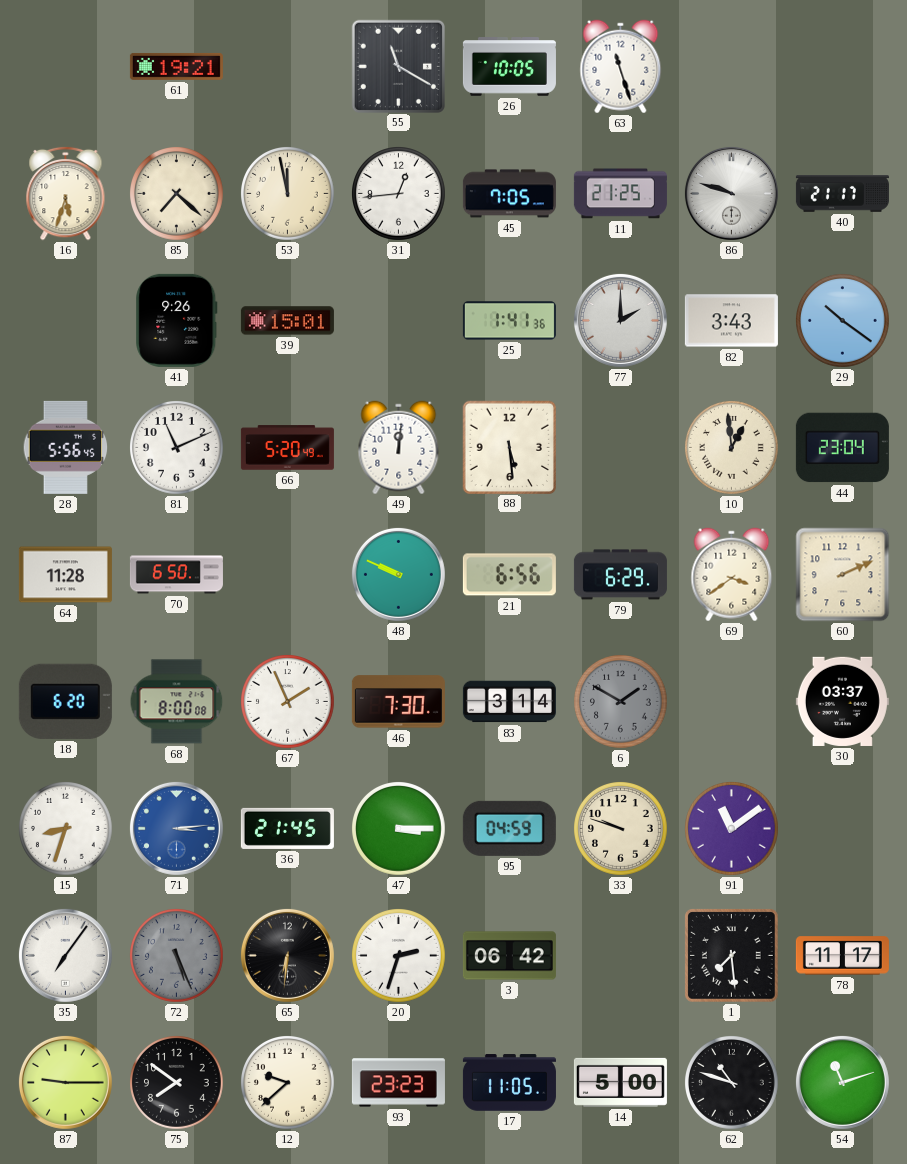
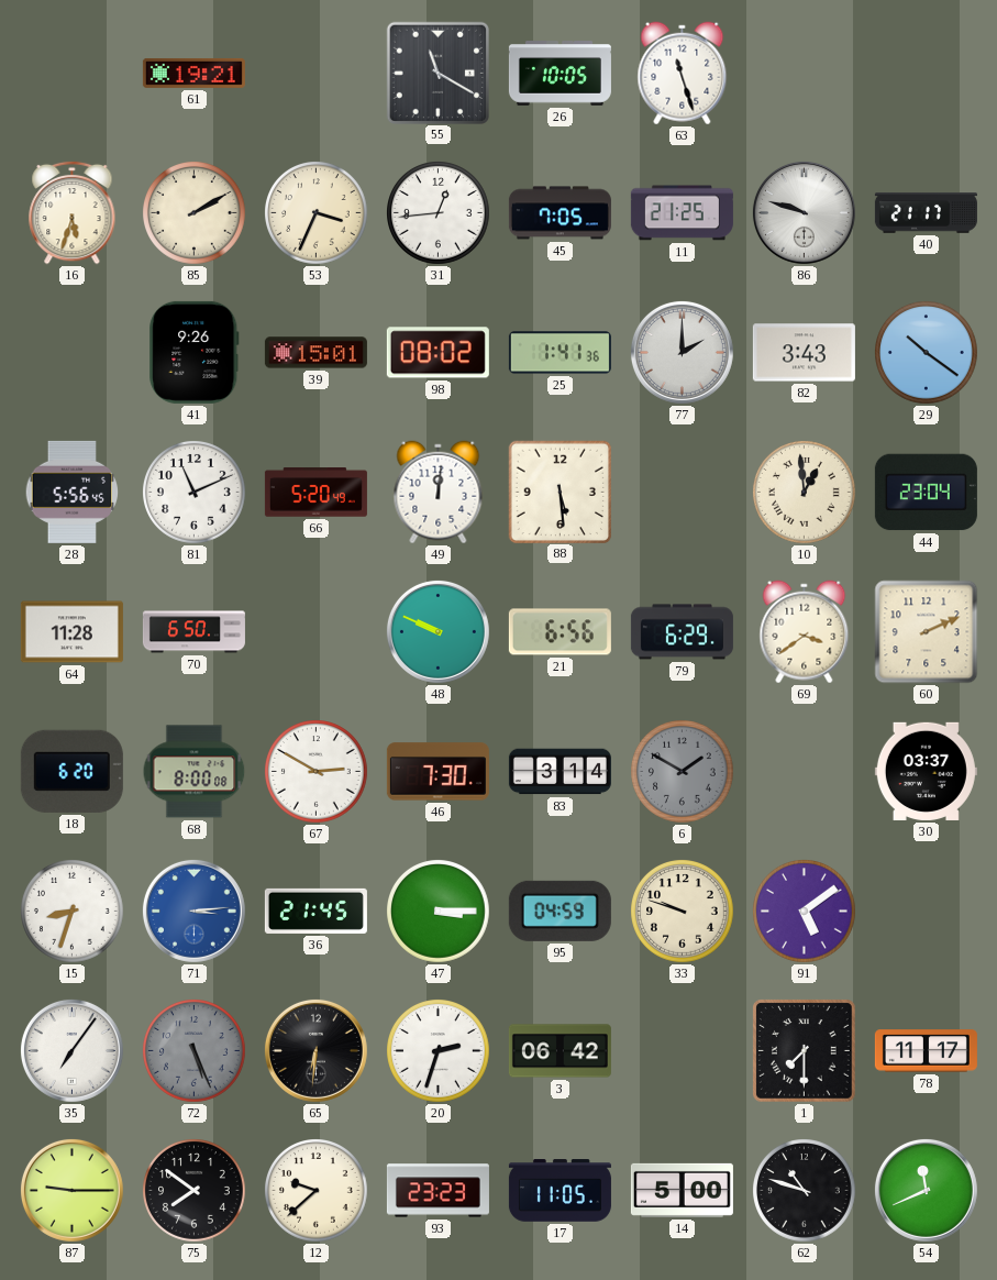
85: 7:22 -> 2:10
53: 11:58 -> 3:34
98: none -> 08:02
67: 1:56 -> 2:50
91: 11:09 -> 5:09
1: 7:29 -> 7:30
54: 11:12 -> 11:41
